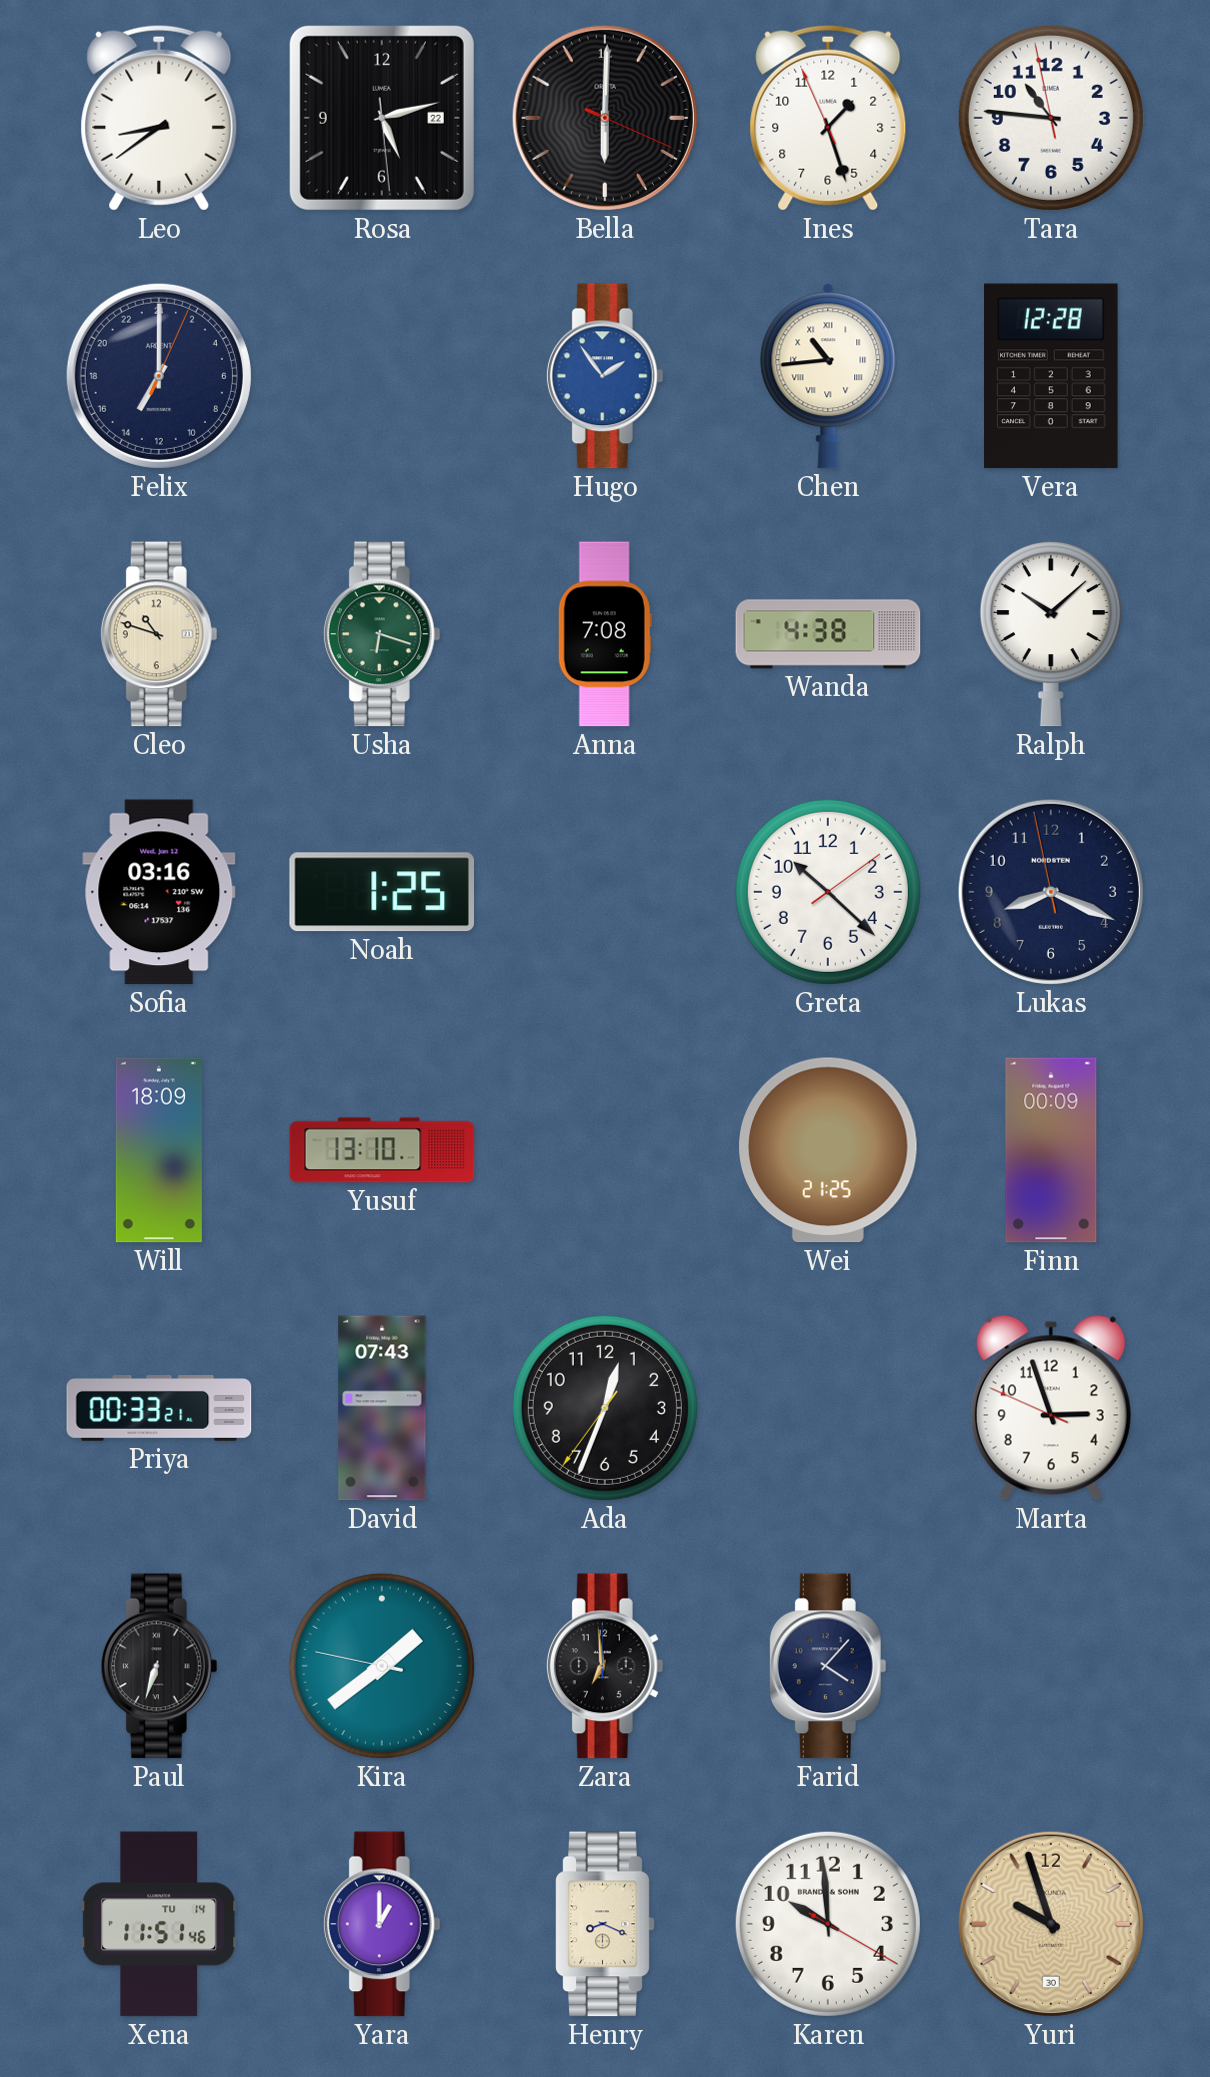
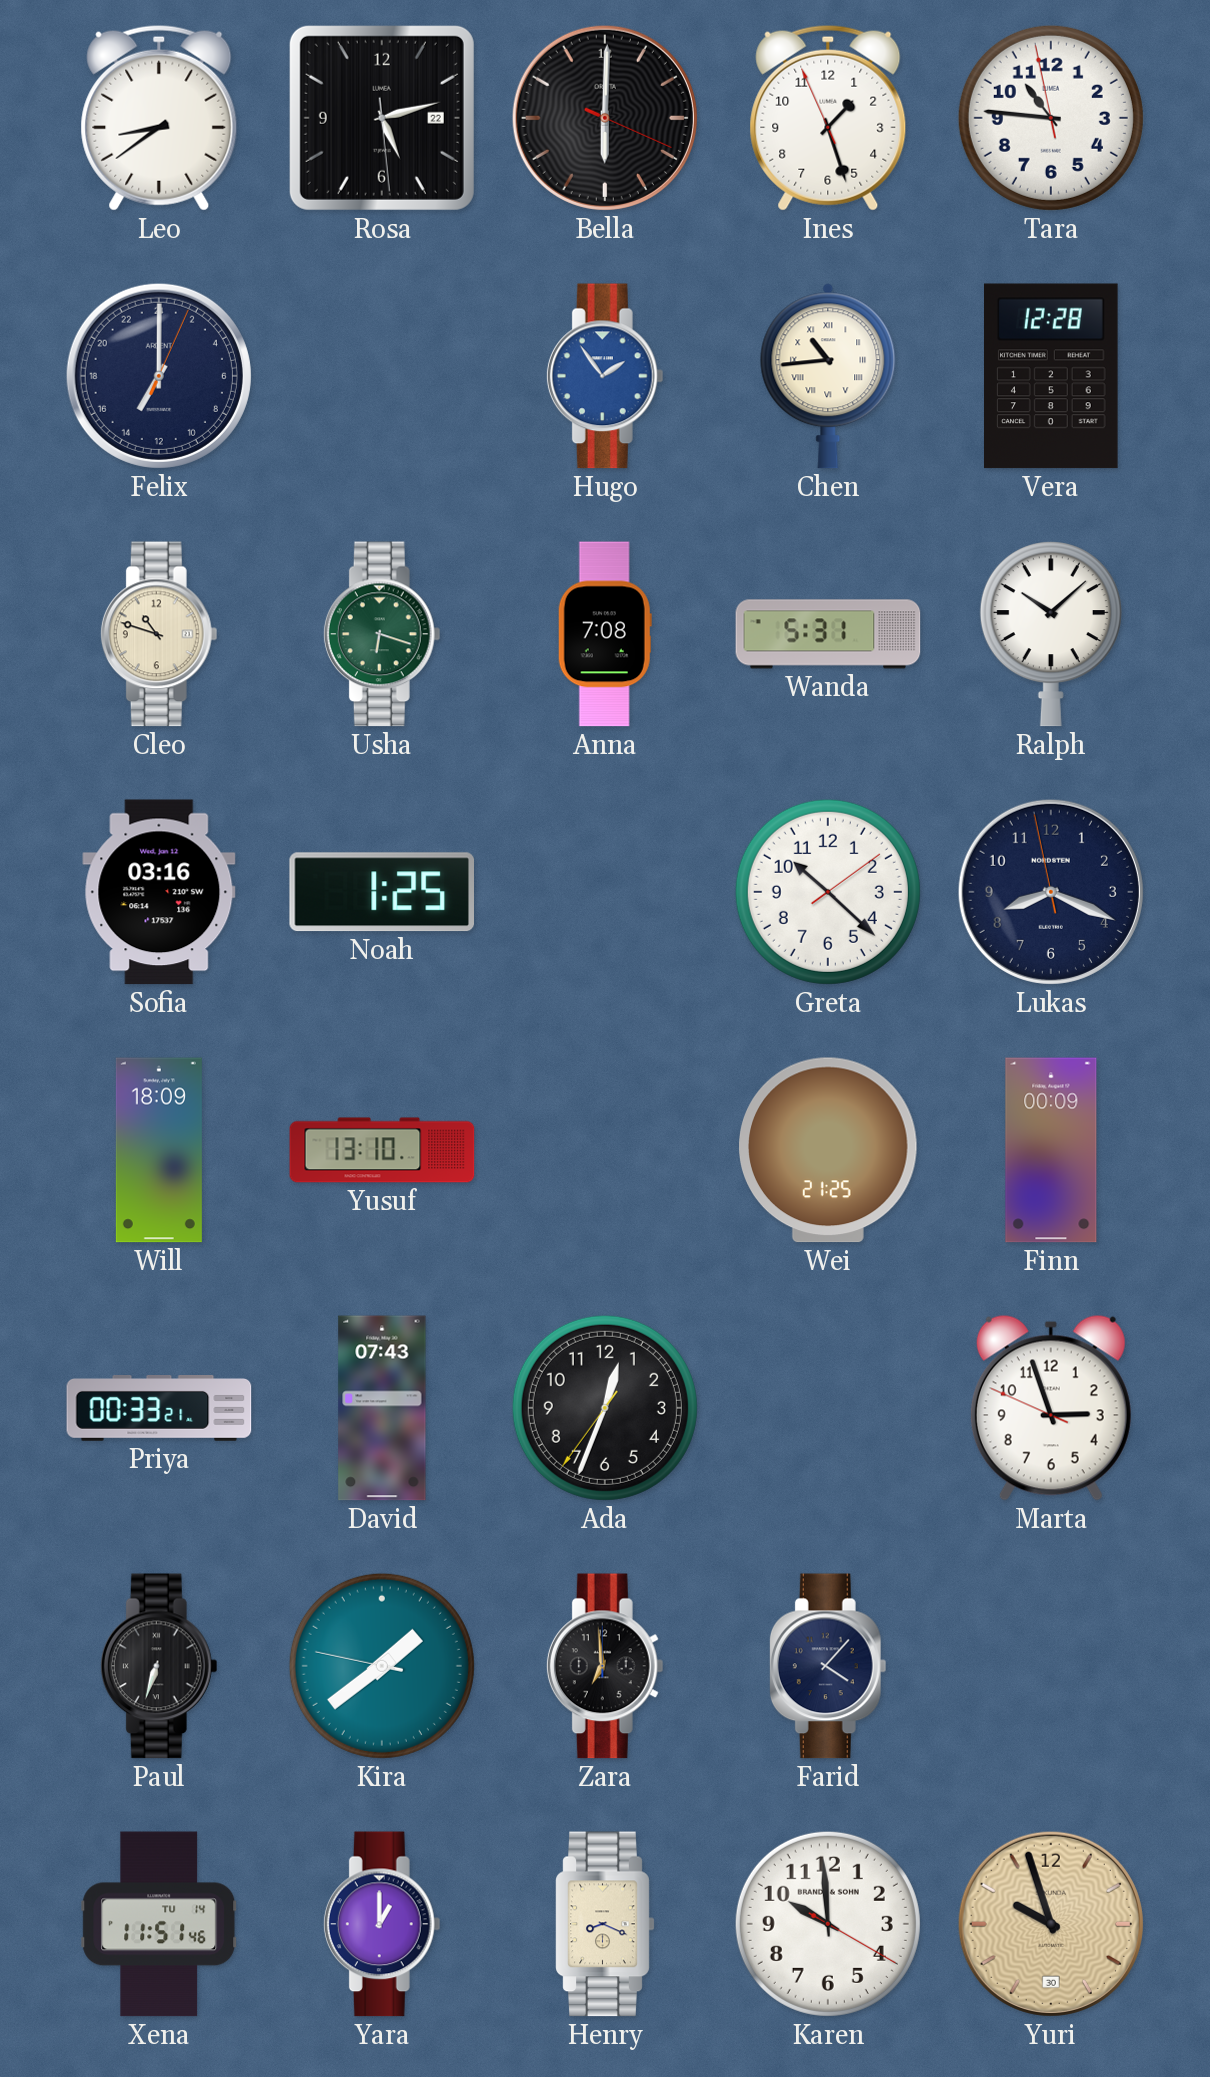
Wanda: 4:38 -> 5:31
